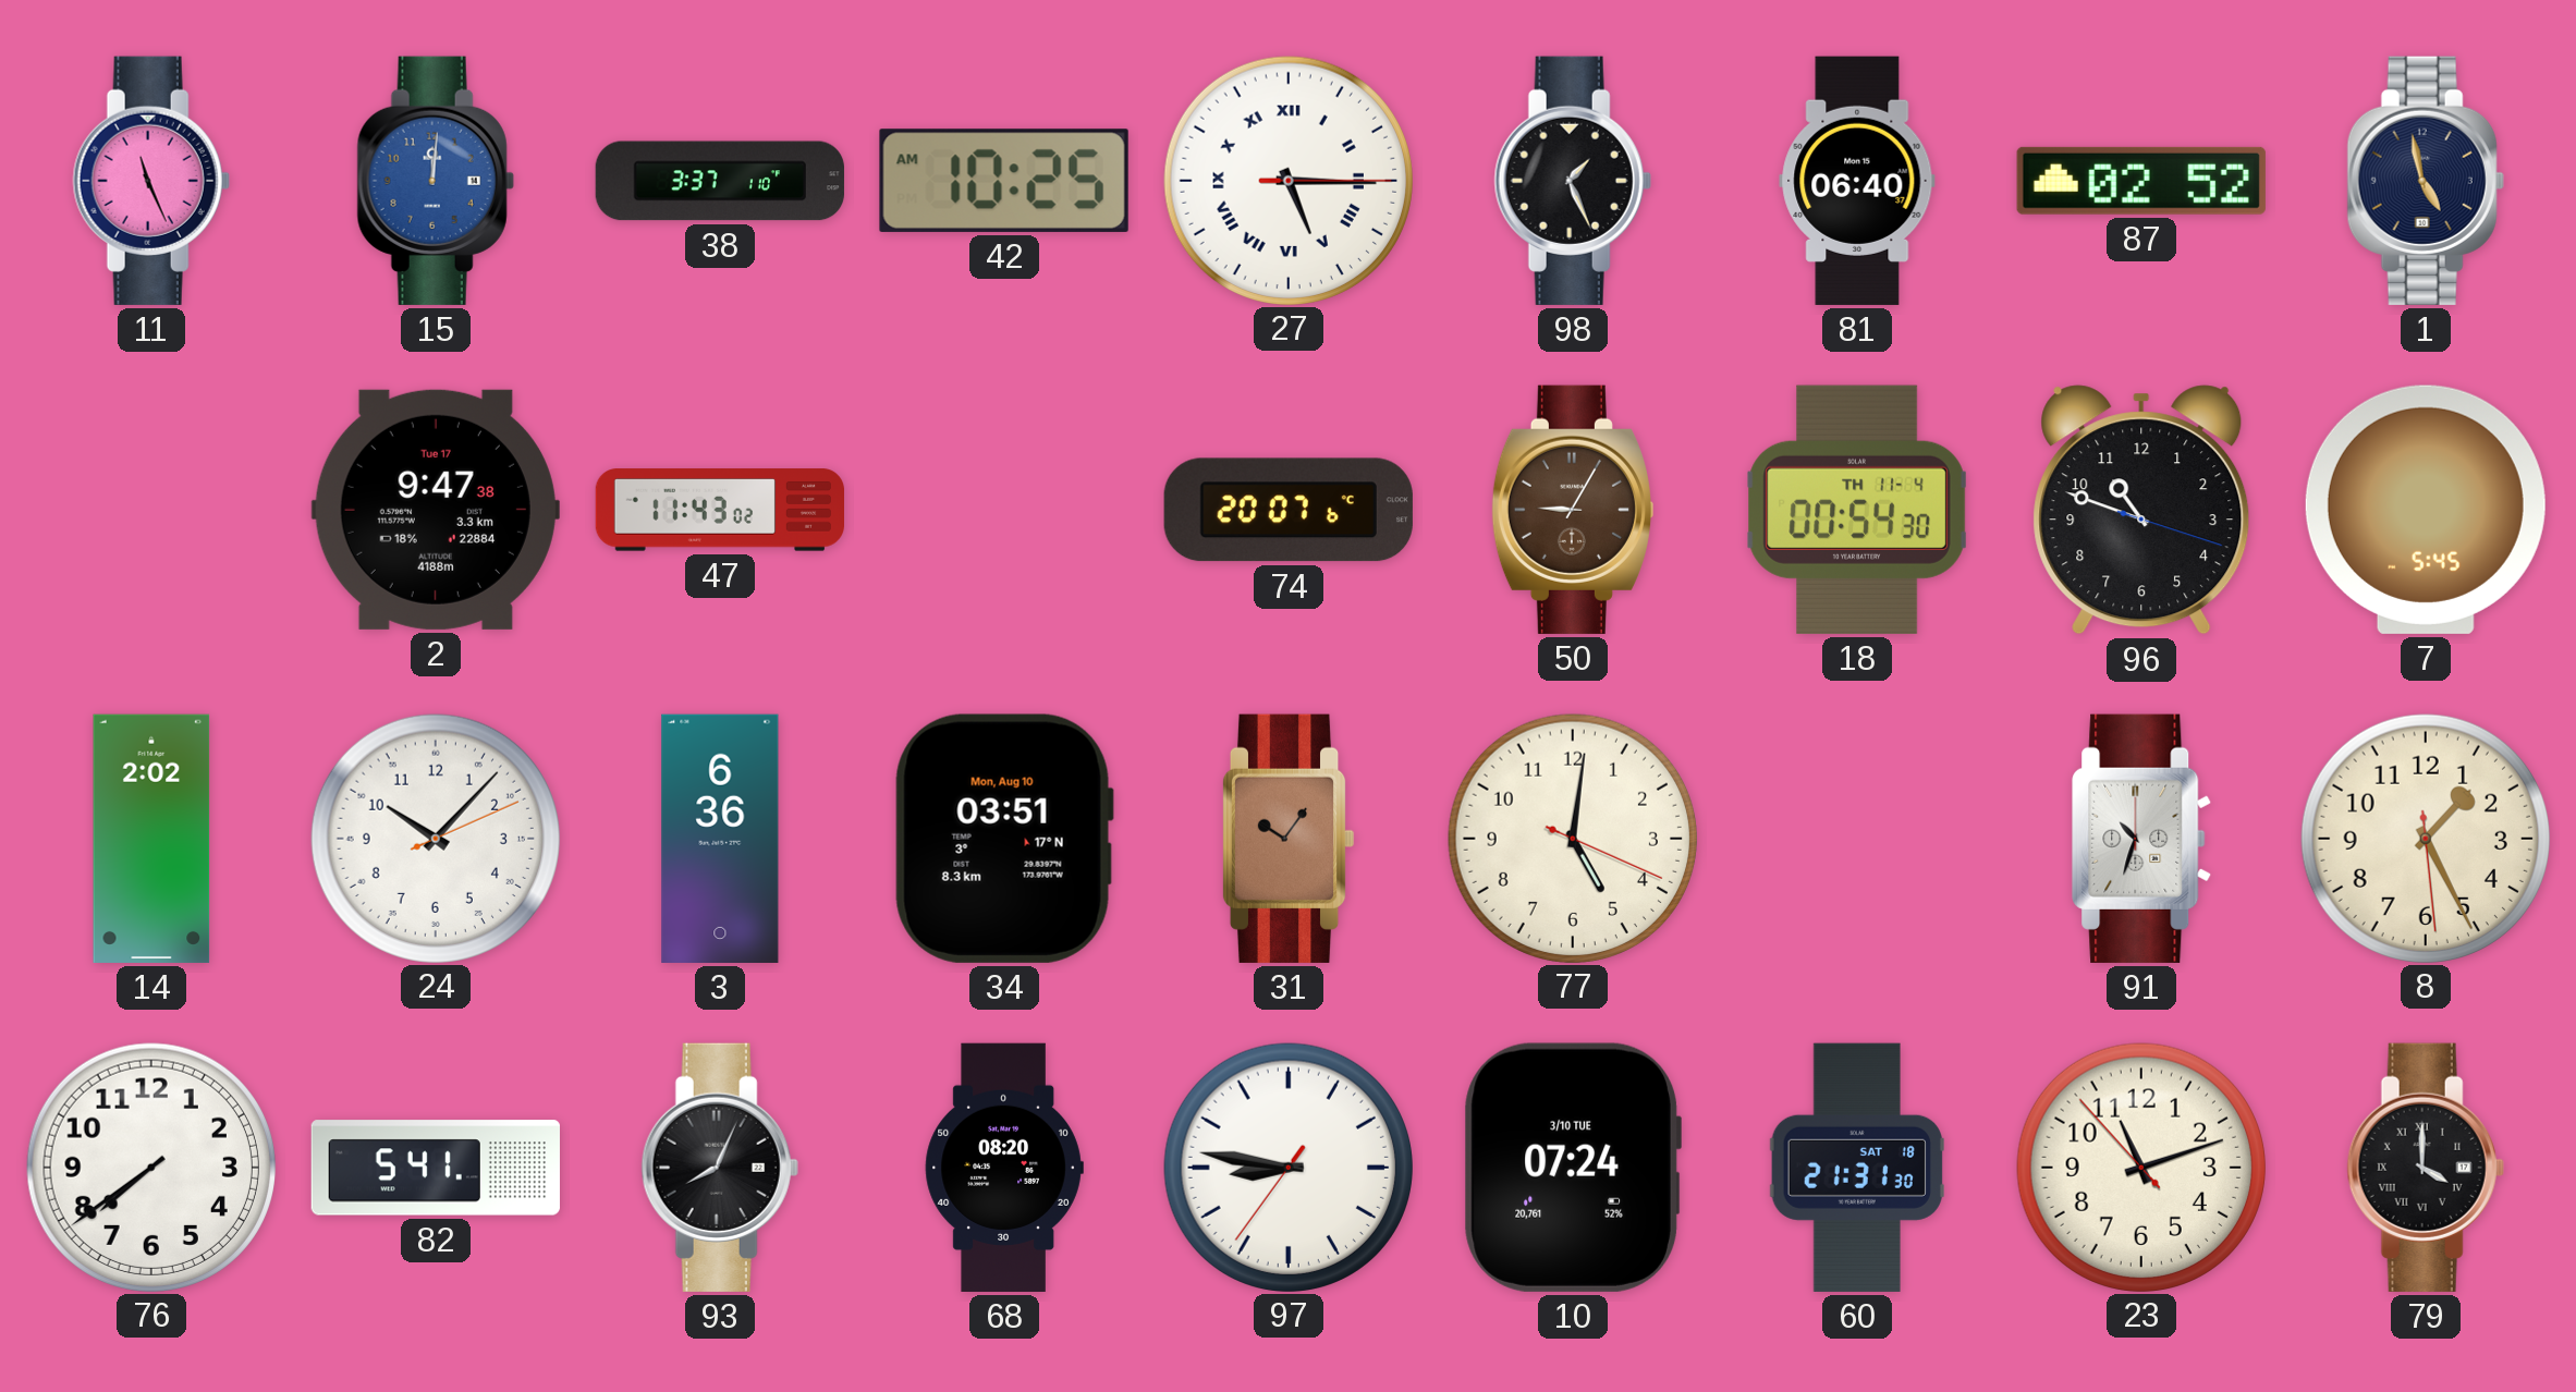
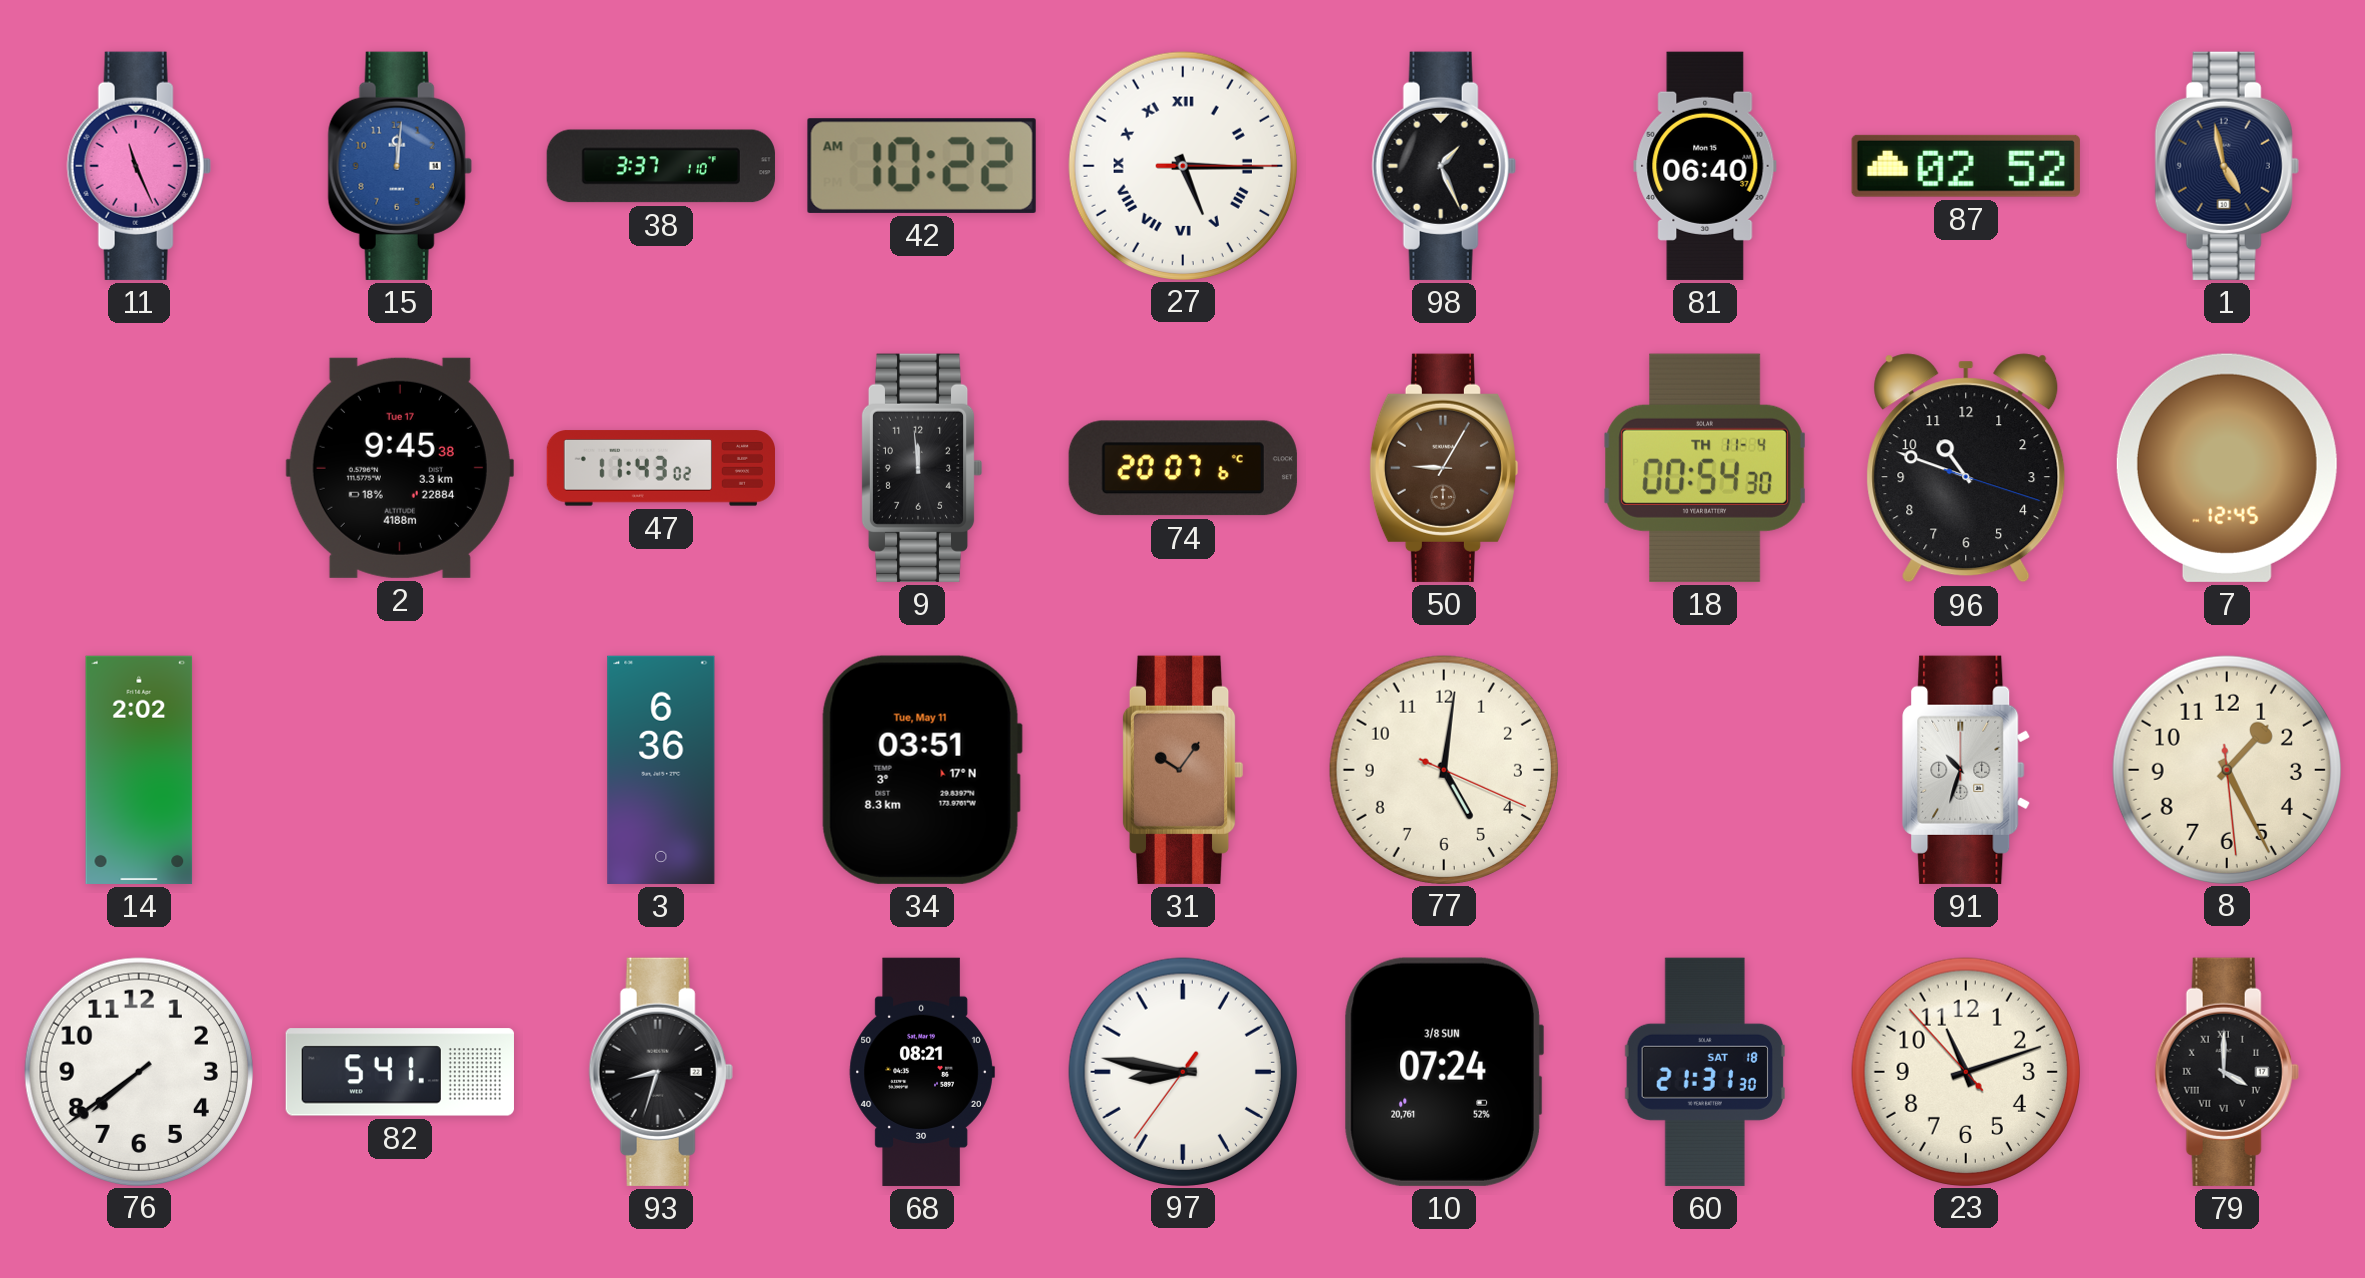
42: 10:25 -> 10:22
2: 9:47 -> 9:45
9: none -> 11:59
7: 5:45 -> 12:45
24: 10:07 -> none
34 date: Mon, Aug 10 -> Tue, May 11
93: 8:04 -> 8:33
68: 08:20 -> 08:21
10 date: 3/10 TUE -> 3/8 SUN
